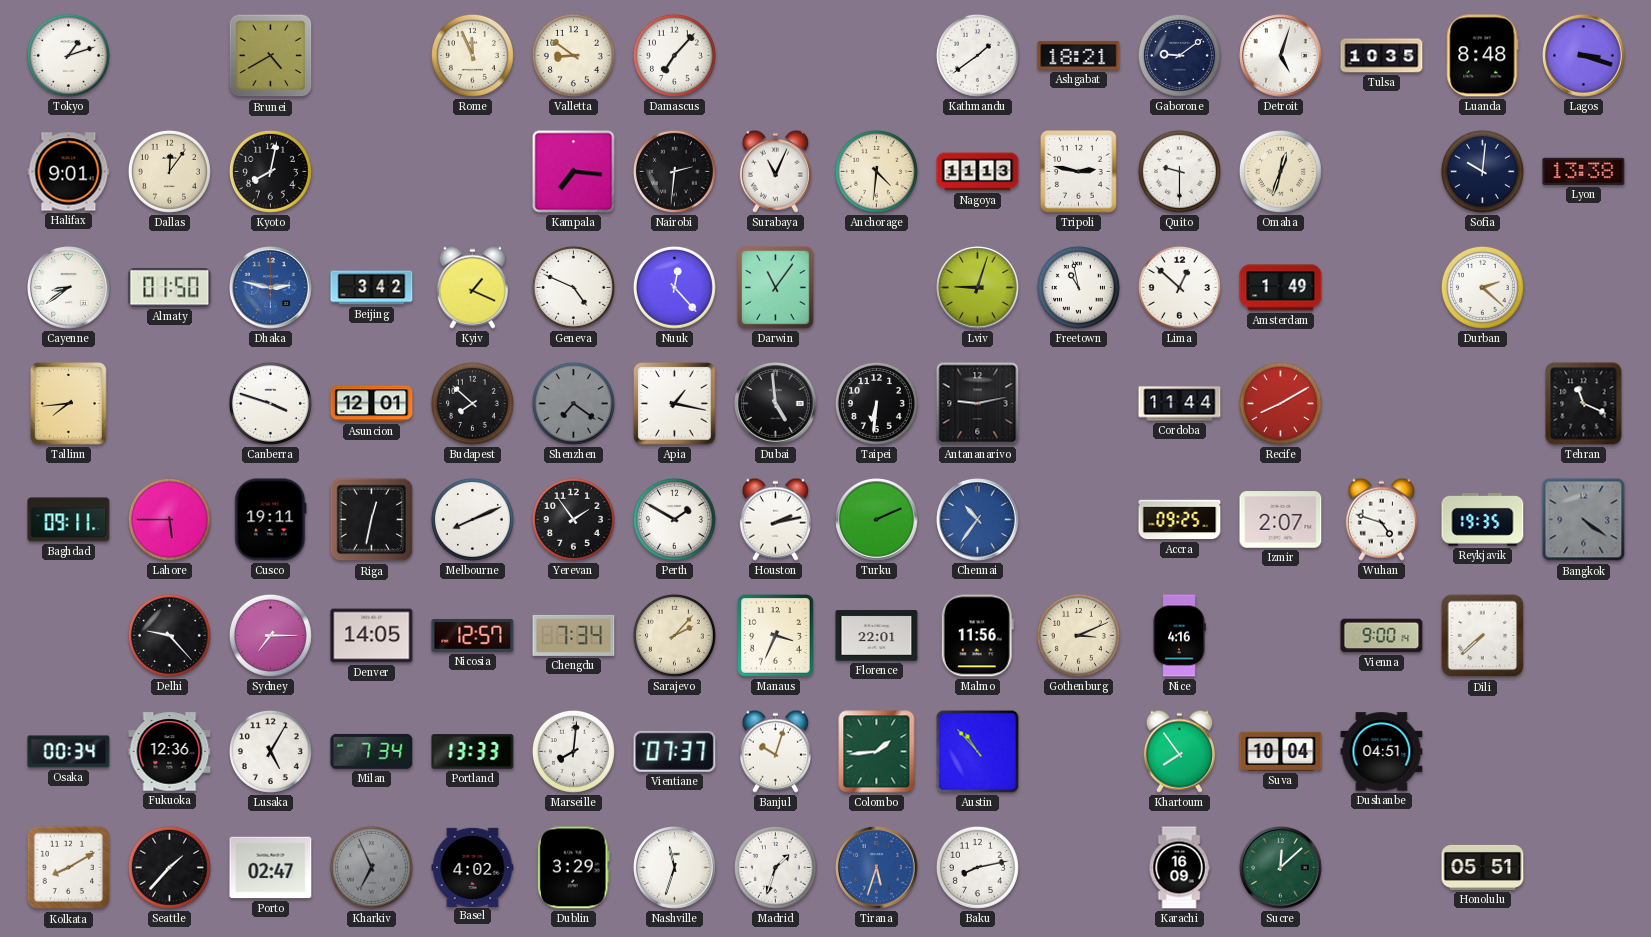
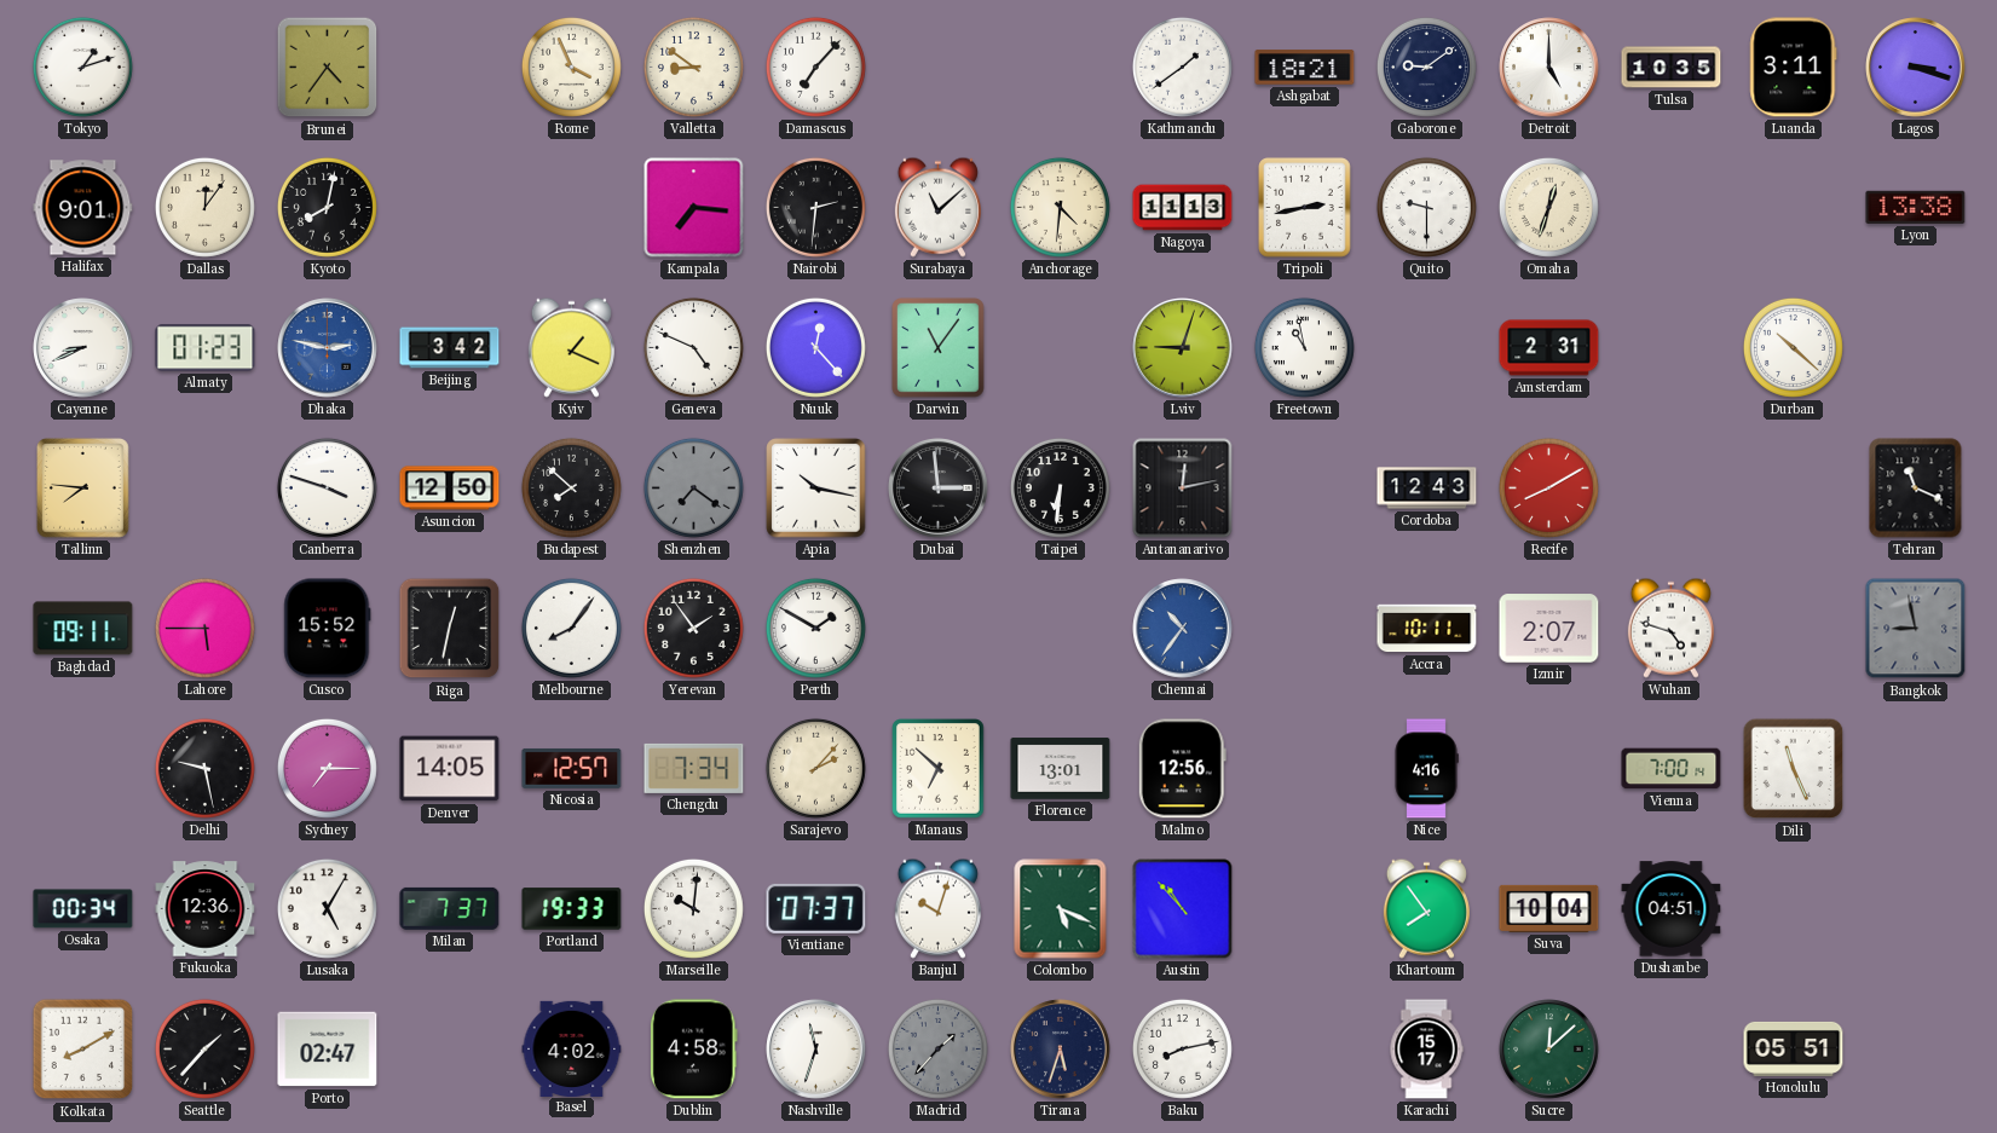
Brunei: 4:40 -> 4:36
Rome: 11:56 -> 3:56
Detroit: 5:03 -> 5:00
Luanda: 8:48 -> 3:11
Surabaya: 11:04 -> 11:08
Tripoli: 2:47 -> 2:43
Sofia: 10:01 -> none
Cayenne: 8:39 -> 8:41
Almaty: 01:50 -> 01:23
Lima: 12:52 -> none
Amsterdam: 1:49 -> 2:31
Durban: 2:22 -> 10:22
Tallinn: 7:44 -> 7:46
Asuncion: 12:01 -> 12:50
Apia: 1:17 -> 10:17
Dubai: 4:59 -> 2:59
Antananarivo: 9:13 -> 12:13
Cordoba: 11:44 -> 12:43
Cusco: 19:11 -> 15:52
Melbourne: 8:11 -> 8:06
Houston: 2:13 -> none
Turku: 2:11 -> none
Accra: 09:25 -> 10:11
Reykjavik: 19:35 -> none
Bangkok: 4:21 -> 8:58
Delhi: 9:23 -> 9:28
Manaus: 3:34 -> 6:52
Florence: 22:01 -> 13:01
Malmo: 11:56 -> 12:56
Gothenburg: 3:11 -> none
Vienna: 9:00 -> 7:00
Dili: 7:38 -> 11:26
Milan: 7:34 -> 7:37
Portland: 13:33 -> 19:33
Marseille: 8:01 -> 10:01
Colombo: 1:44 -> 5:19
Kharkiv: 6:56 -> none
Dublin: 3:29 -> 4:58
Madrid: 1:33 -> 1:37
Madrid dial: white -> grey
Tirana dial: blue -> navy
Karachi: 16:09 -> 15:17
